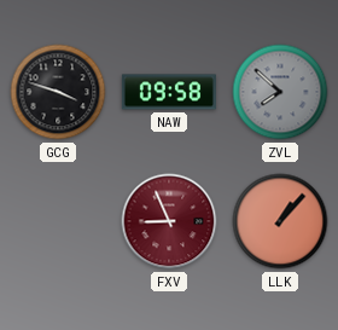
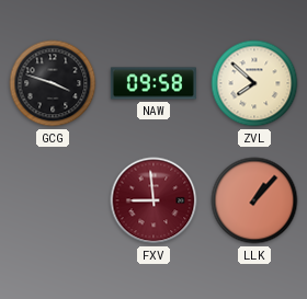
ZVL dial: grey -> cream
FXV: 8:56 -> 8:59
